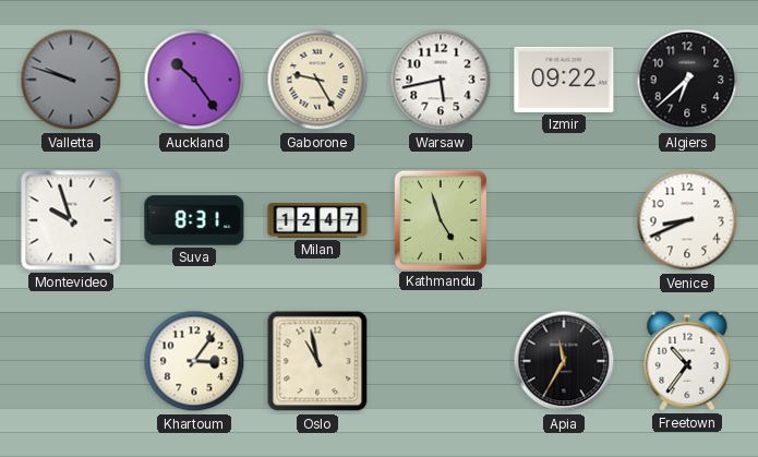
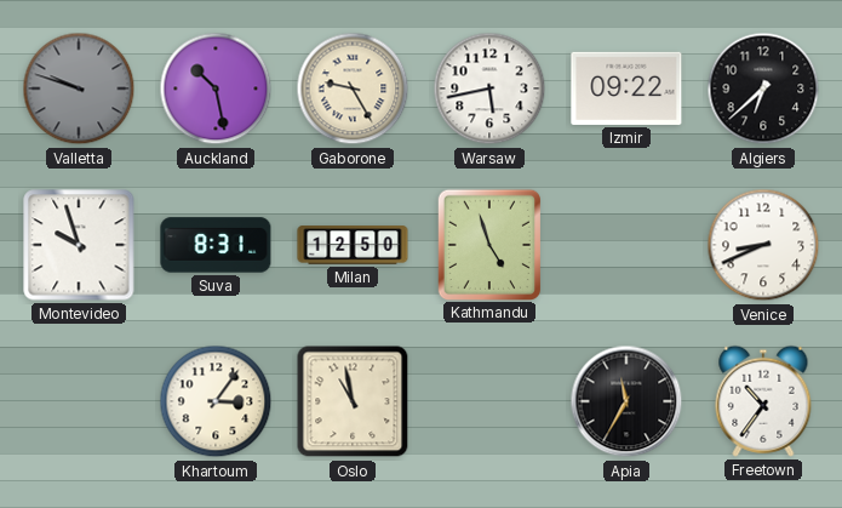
Auckland: 10:24 -> 10:28
Milan: 12:47 -> 12:50
